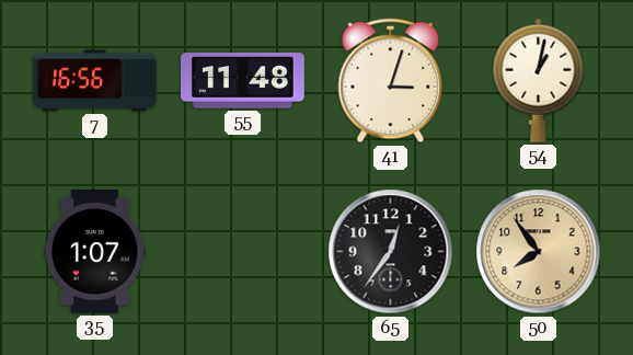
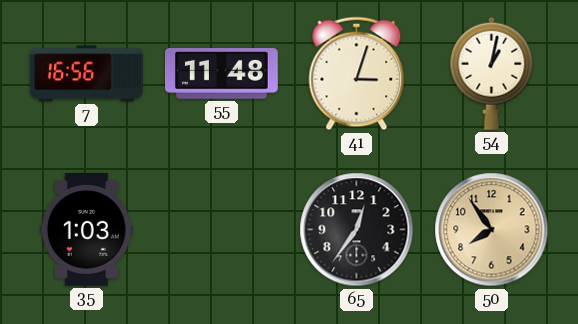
35: 1:07 -> 1:03
